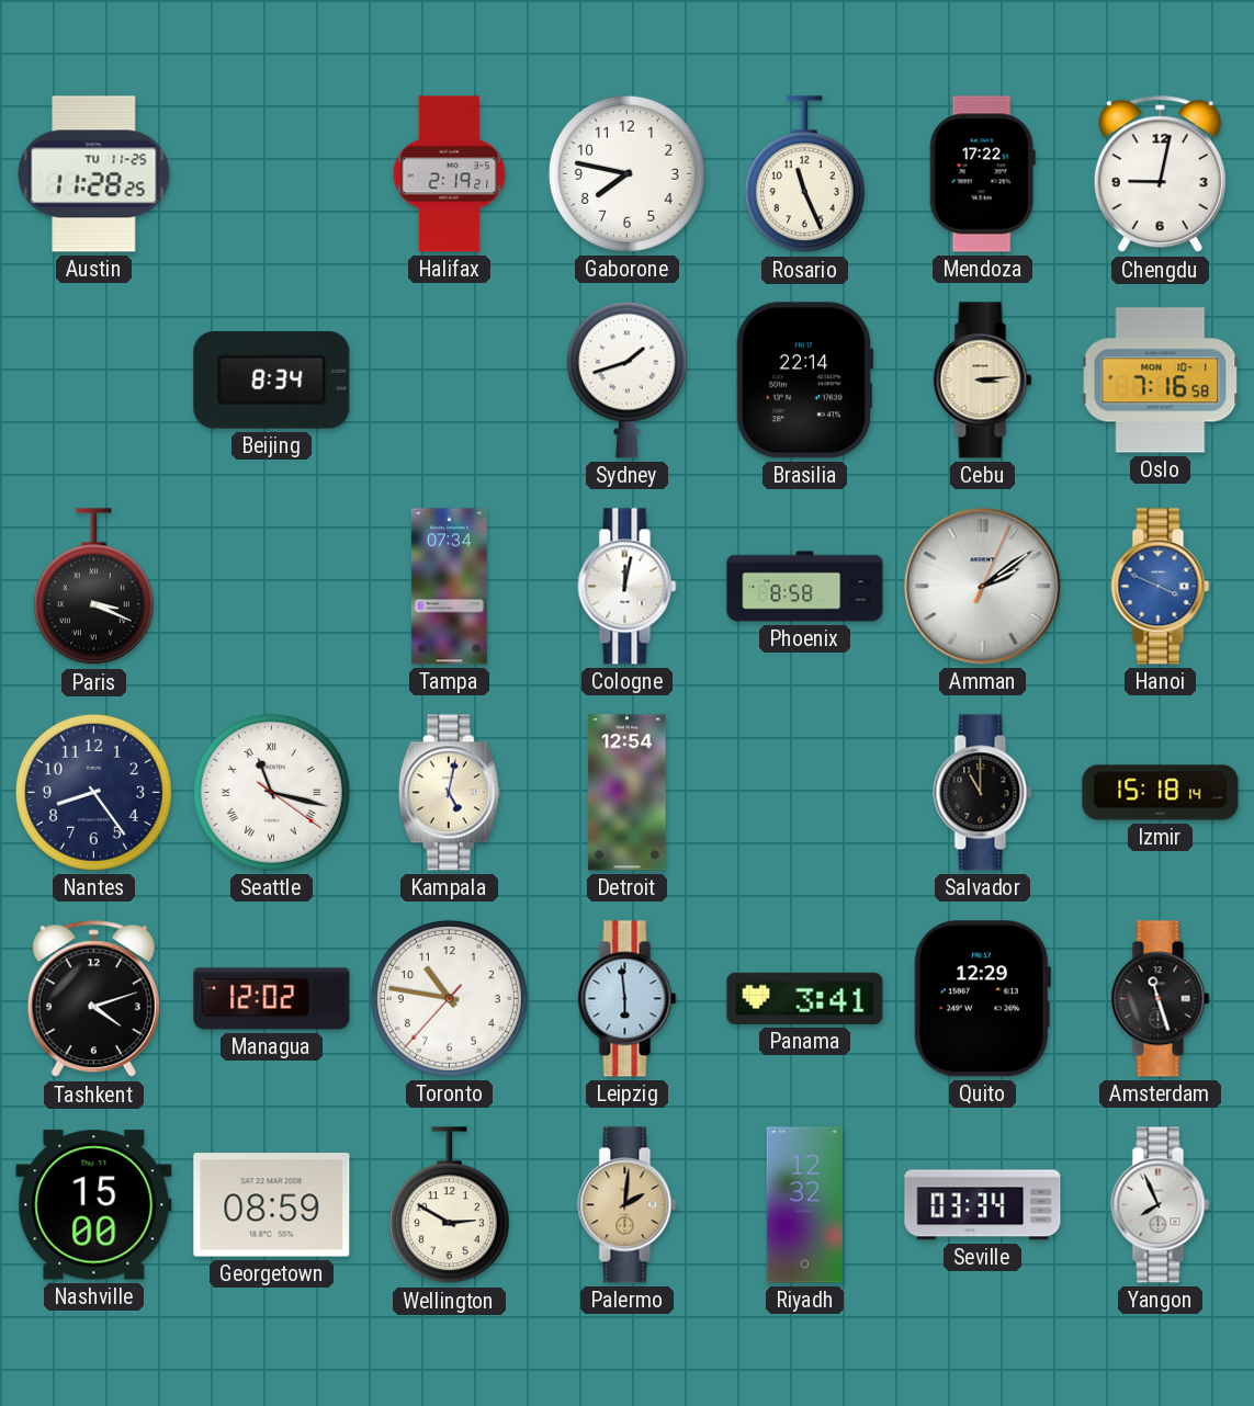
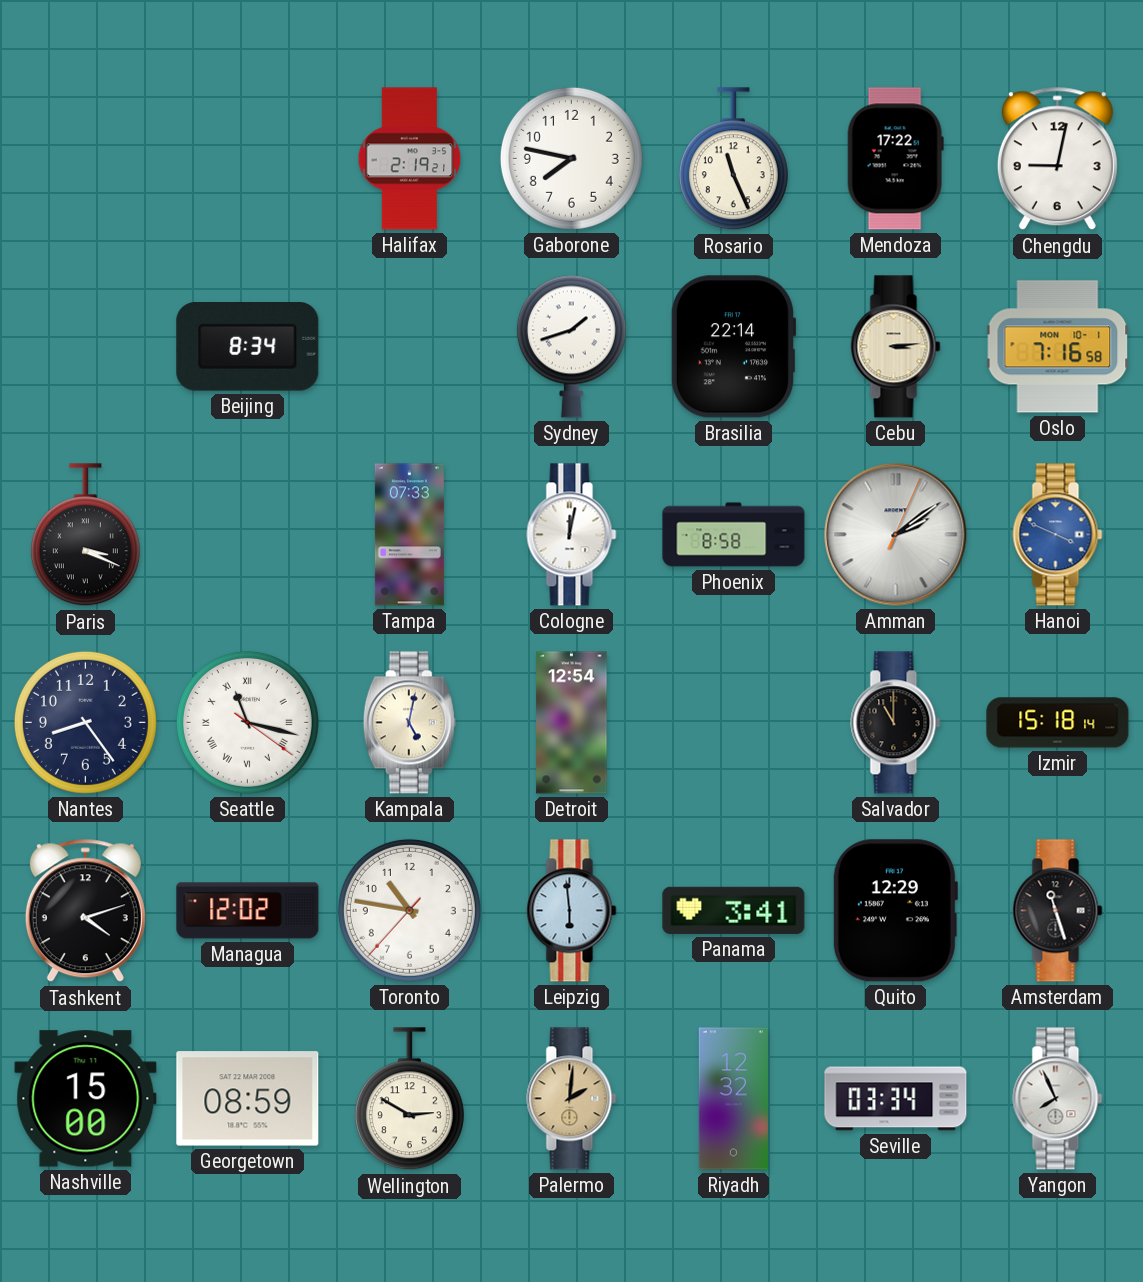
Austin: 11:28 -> none
Tampa: 07:34 -> 07:33
